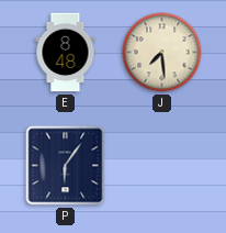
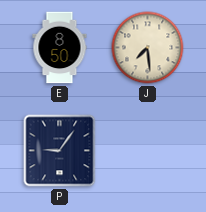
E: 8:48 -> 8:50
P: 6:06 -> 9:06
